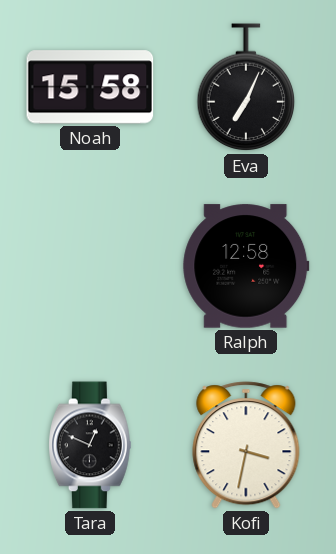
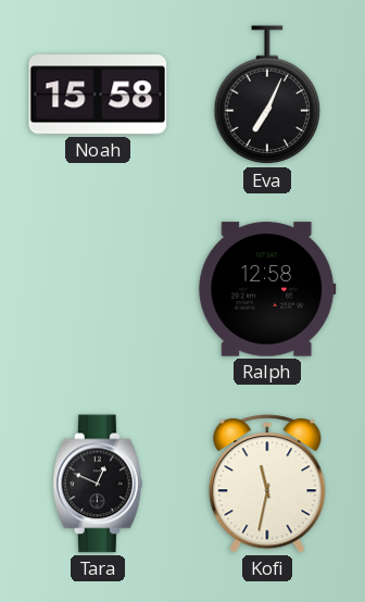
Kofi: 3:32 -> 11:32
